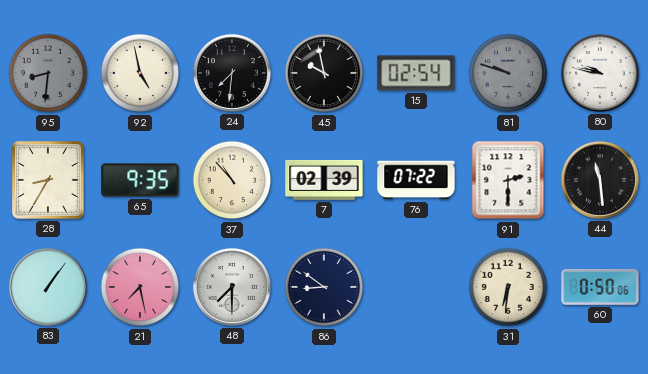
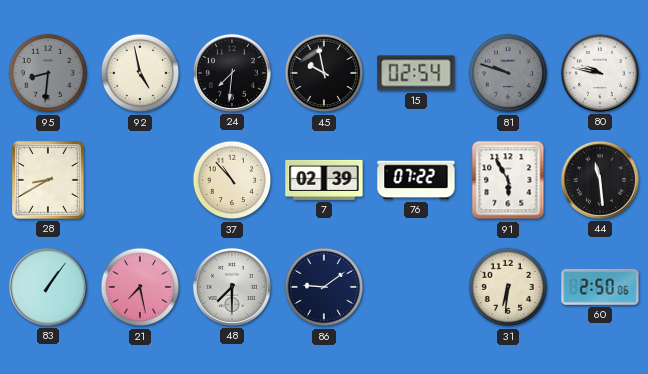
28: 8:35 -> 8:40
65: 9:35 -> none
91: 2:30 -> 5:55
86: 8:51 -> 9:09
60: 0:50 -> 2:50
